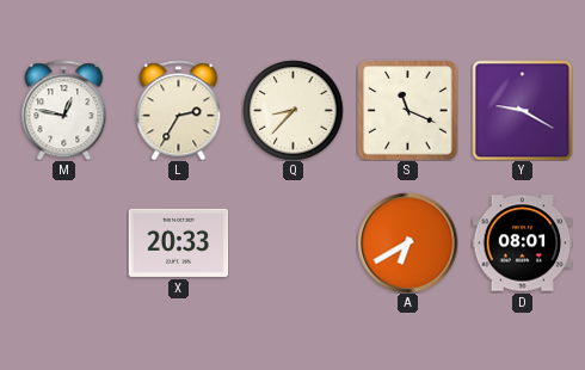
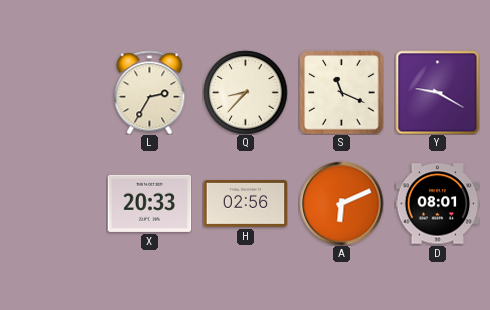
M: 12:47 -> none
H: none -> 02:56
A: 6:40 -> 6:11
